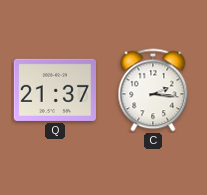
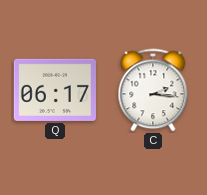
Q: 21:37 -> 06:17
